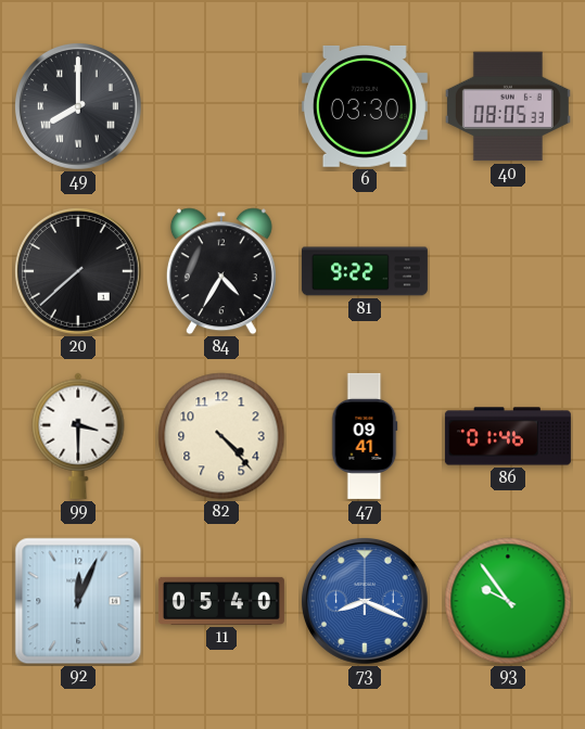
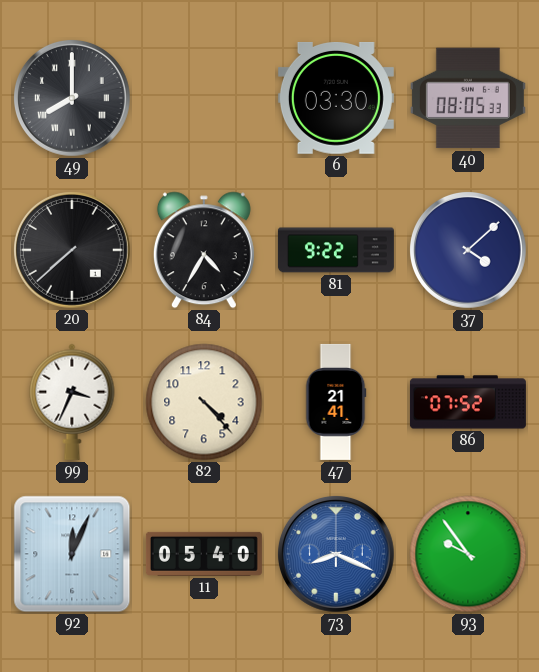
37: none -> 4:08
99: 3:30 -> 3:34
47: 09:41 -> 21:41
86: 01:46 -> 07:52
